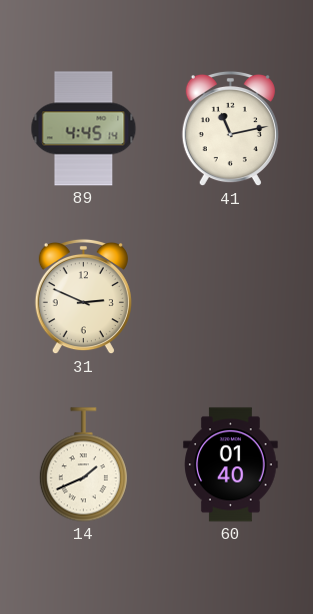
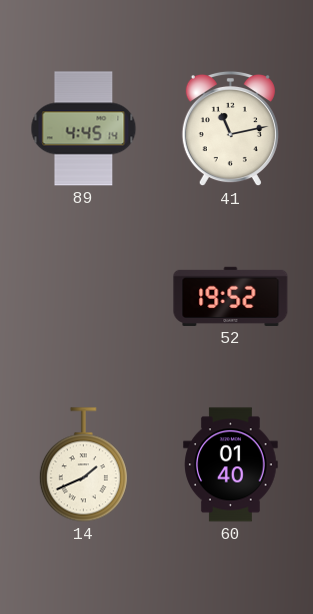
31: 2:49 -> none
52: none -> 19:52
